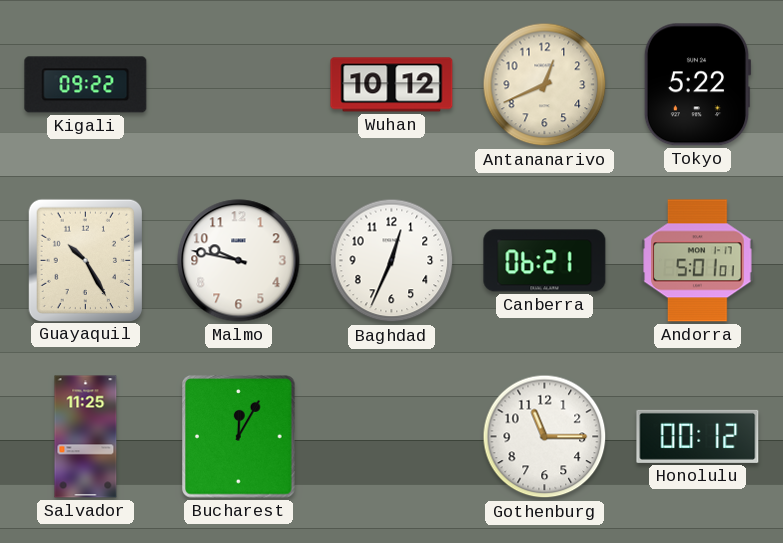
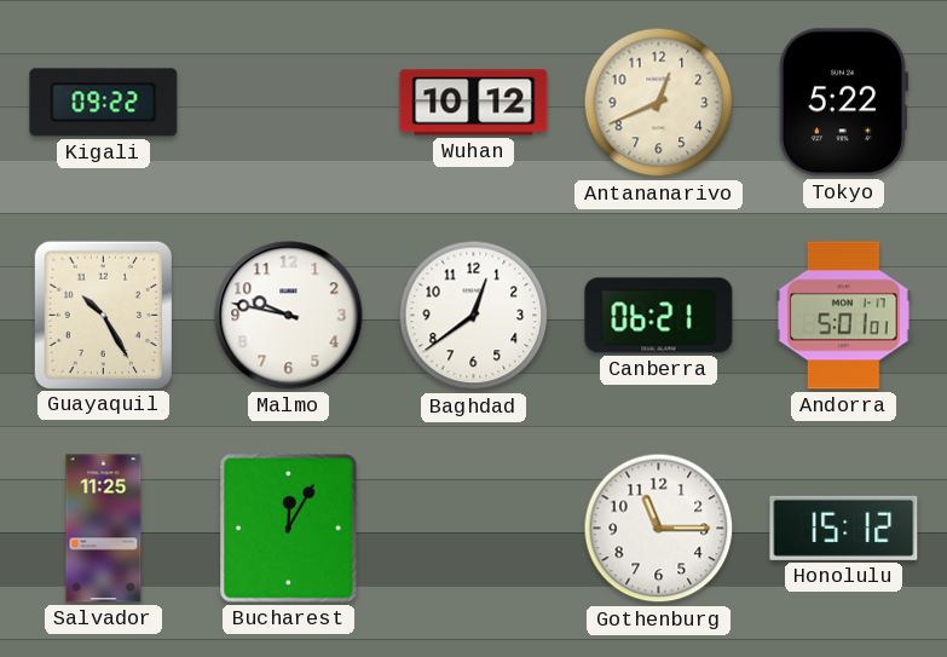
Baghdad: 12:34 -> 12:39
Honolulu: 00:12 -> 15:12
